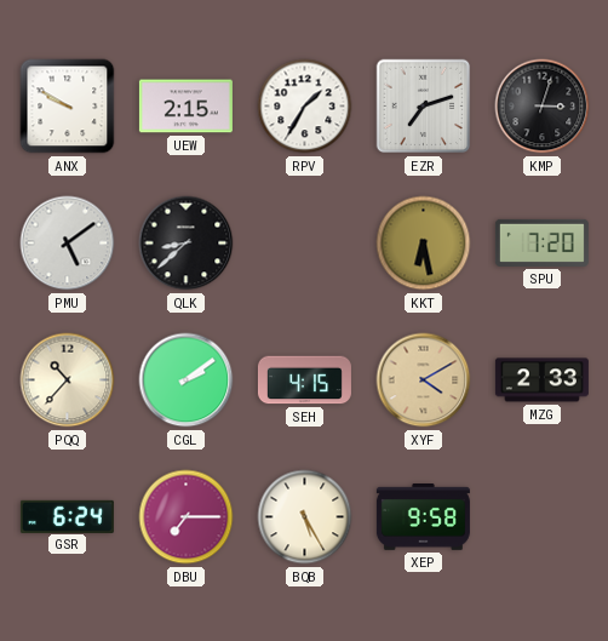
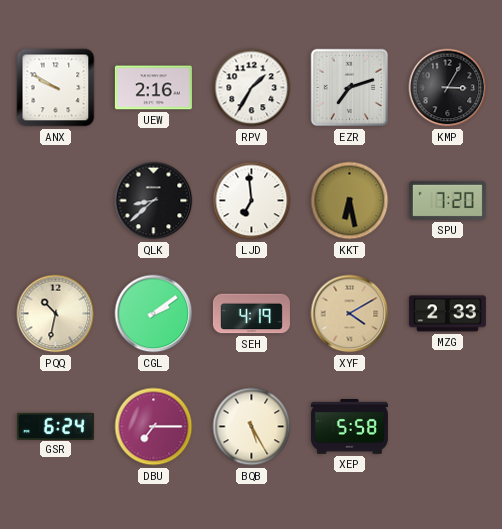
UEW: 2:15 -> 2:16
KMP: 3:03 -> 3:05
PMU: 5:09 -> none
LJD: none -> 6:59
PQQ: 10:37 -> 10:32
SEH: 4:15 -> 4:19
XEP: 9:58 -> 5:58
